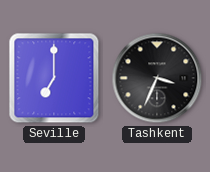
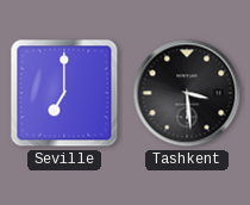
Tashkent: 3:34 -> 3:29
